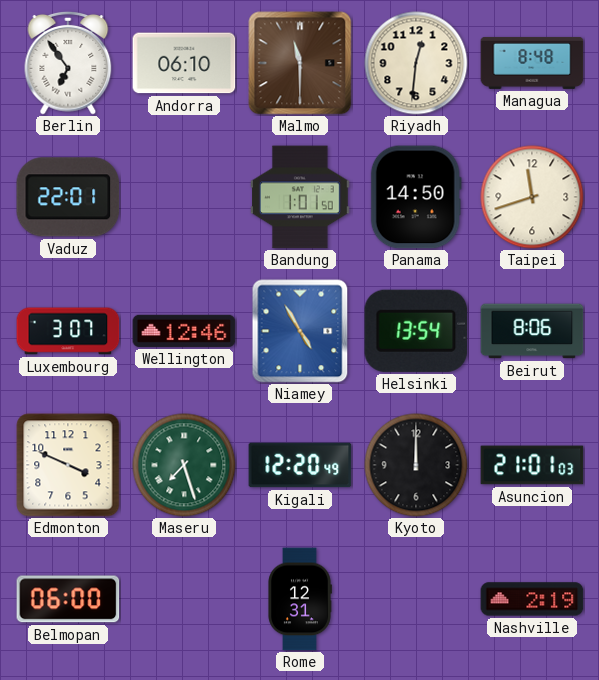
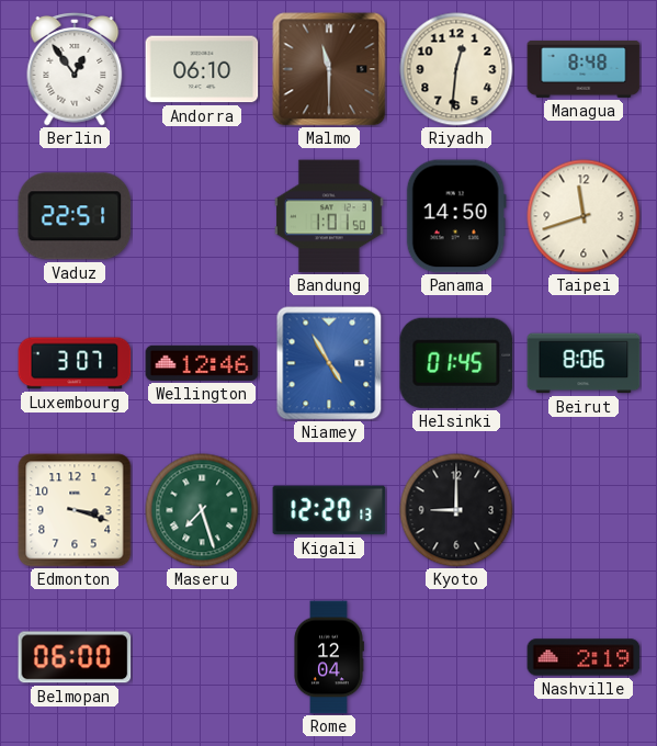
Berlin: 6:54 -> 12:54
Vaduz: 22:01 -> 22:51
Helsinki: 13:54 -> 01:45
Edmonton: 3:49 -> 3:18
Kigali: 12:20:49 -> 12:20:13
Kyoto: 12:00 -> 9:00
Asuncion: 21:01 -> none
Rome: 12:31 -> 12:04
